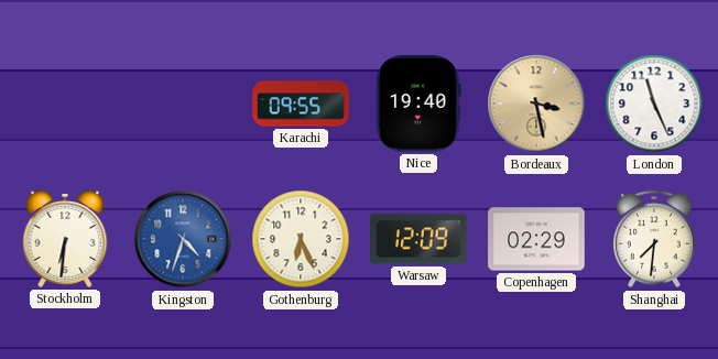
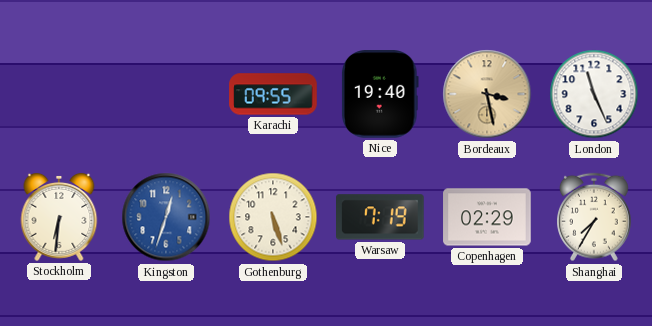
Kingston: 4:33 -> 12:33
Gothenburg: 6:26 -> 5:27
Warsaw: 12:09 -> 7:19
Shanghai: 7:31 -> 7:35
